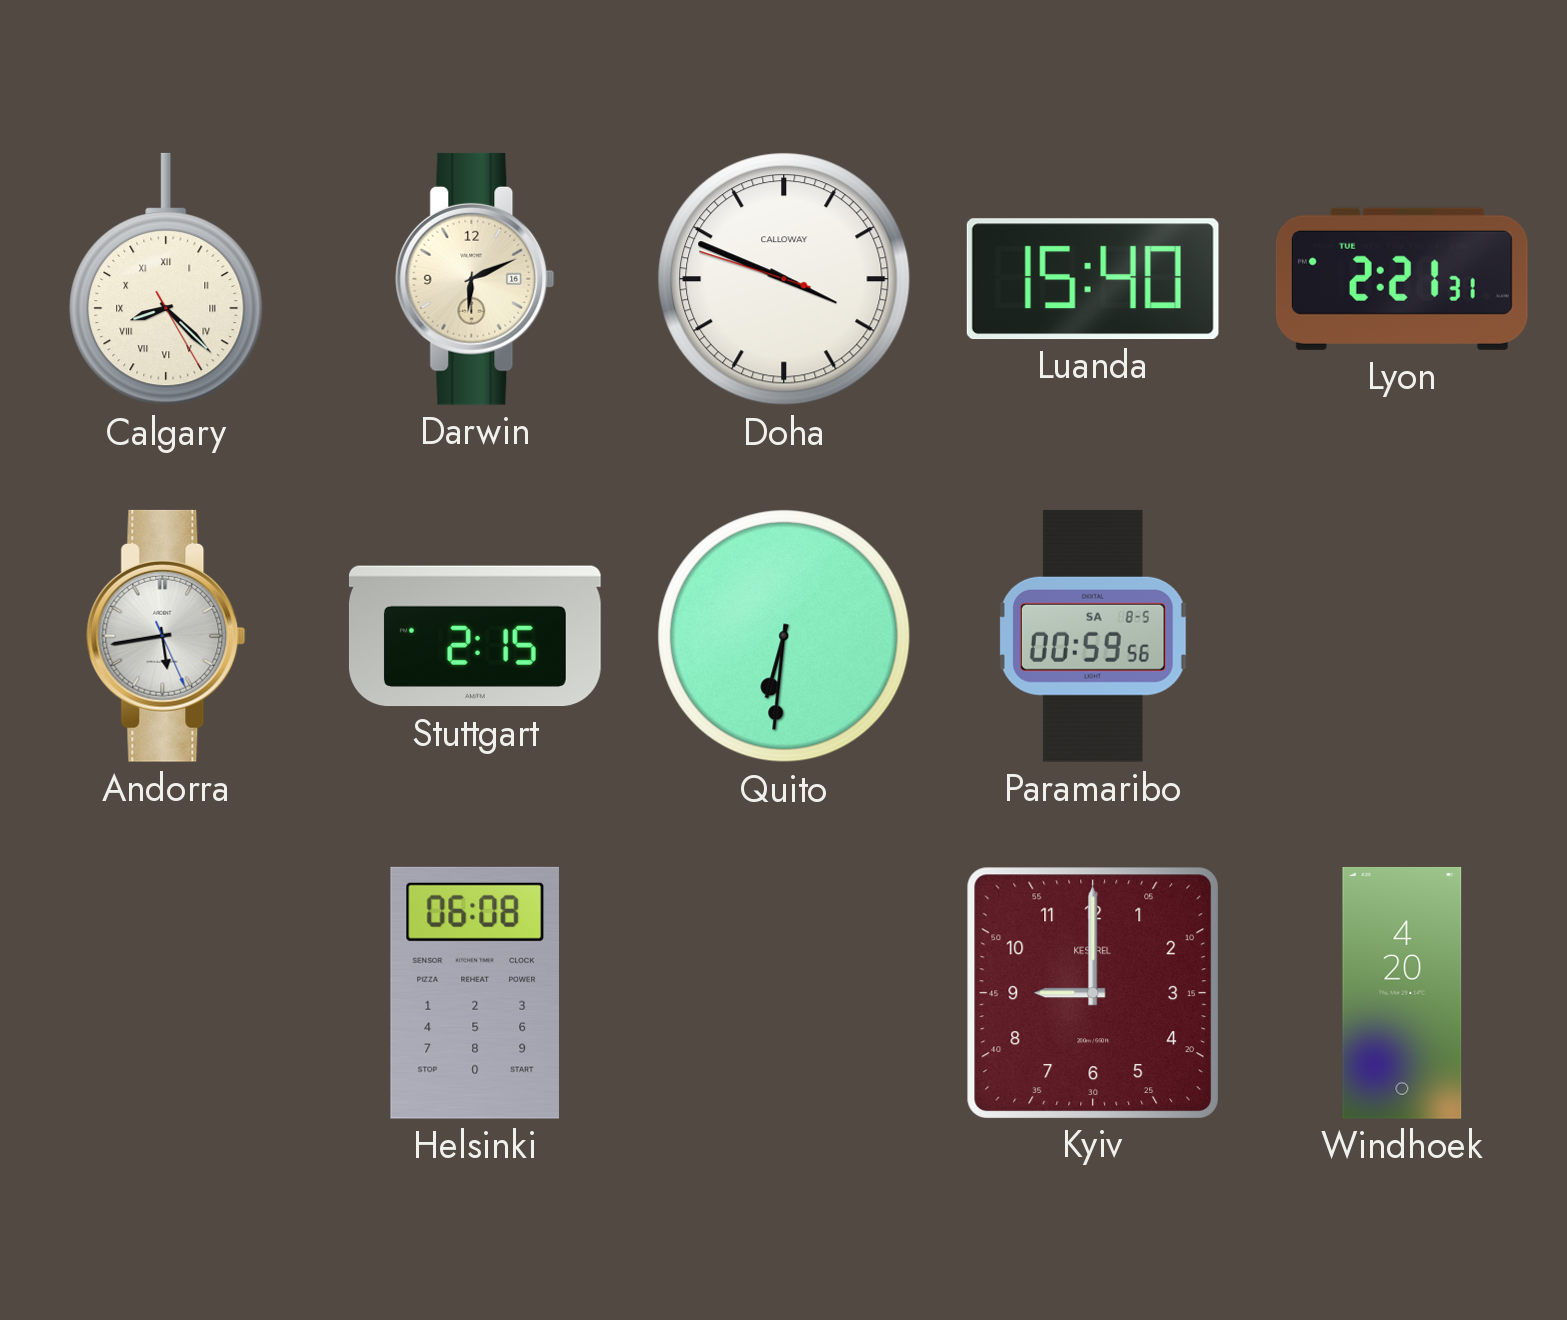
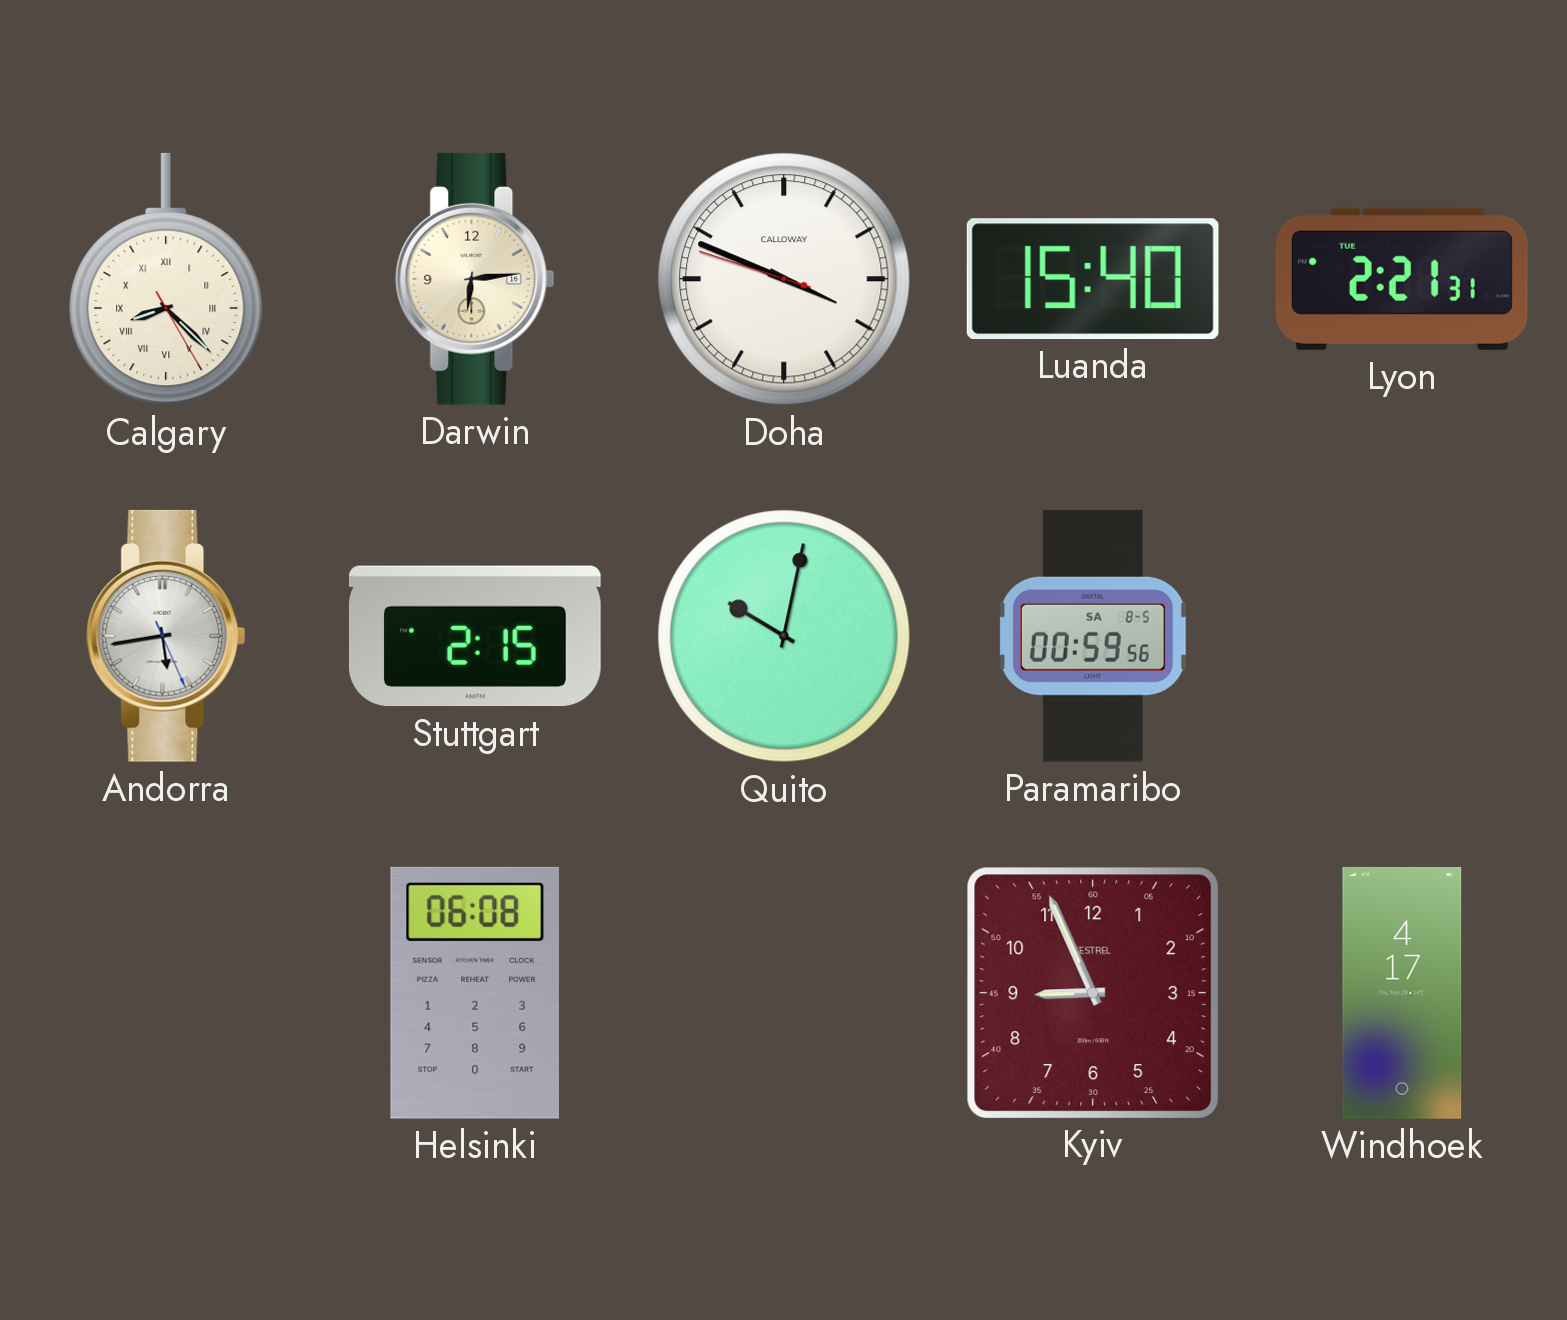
Darwin: 6:11 -> 6:14
Quito: 6:31 -> 10:02
Kyiv: 9:00 -> 8:56
Windhoek: 4:20 -> 4:17
